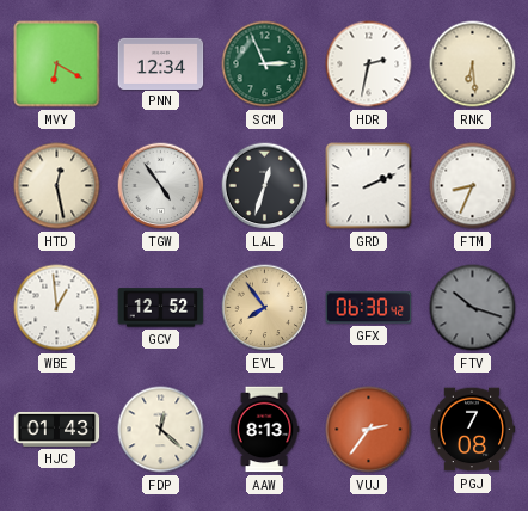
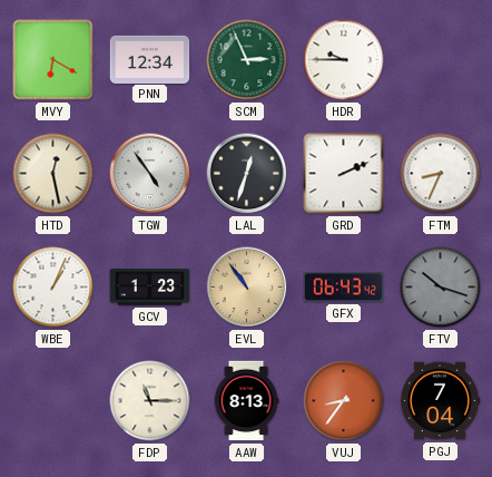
HDR: 2:32 -> 9:45
RNK: 6:29 -> none
WBE: 12:59 -> 1:04
GCV: 12:52 -> 1:23
EVL: 7:54 -> 10:54
GFX: 06:30 -> 06:43
HJC: 01:43 -> none
FDP: 12:22 -> 11:15
VUJ: 2:36 -> 8:36
PGJ: 7:08 -> 7:04
